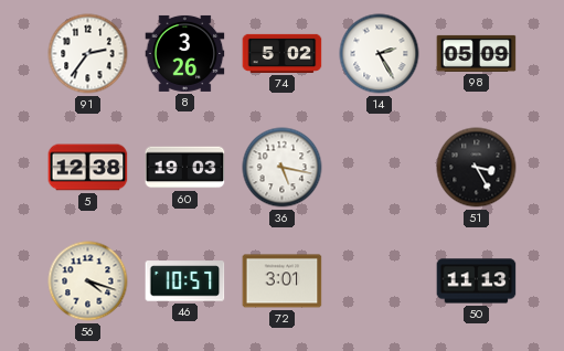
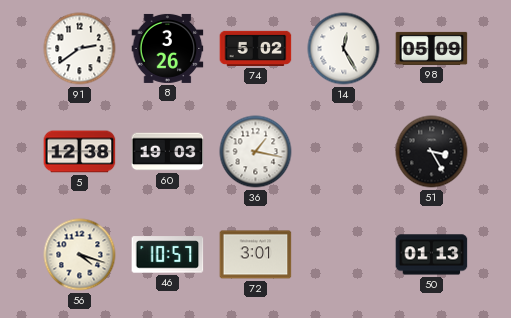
91: 2:36 -> 2:39
14: 2:25 -> 12:25
36: 5:17 -> 1:17
50: 11:13 -> 01:13
